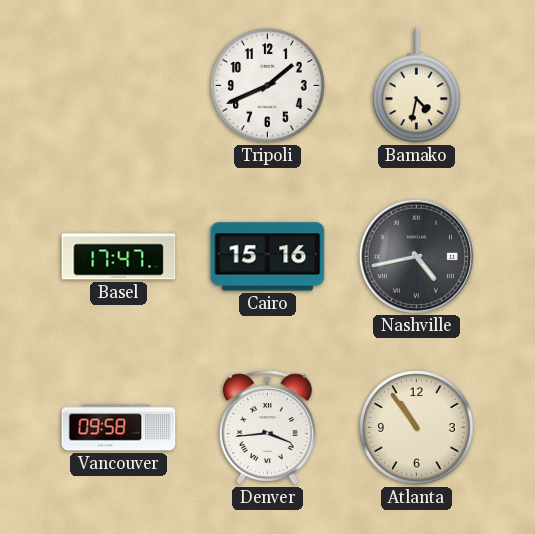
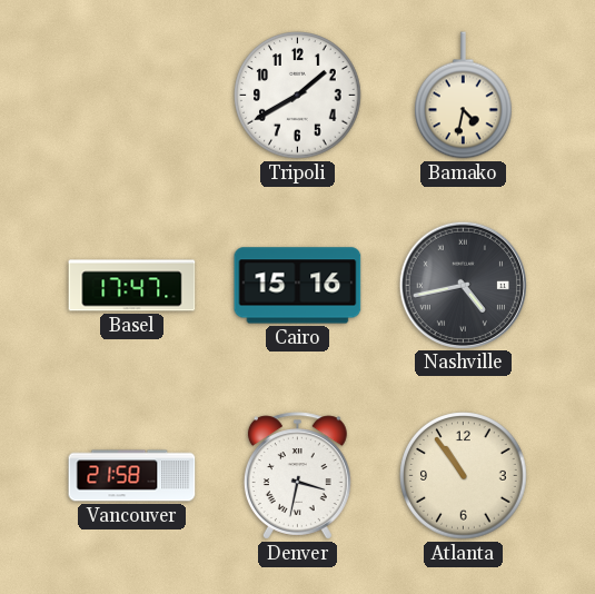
Tripoli: 1:41 -> 1:40
Vancouver: 09:58 -> 21:58
Denver: 3:44 -> 3:32
